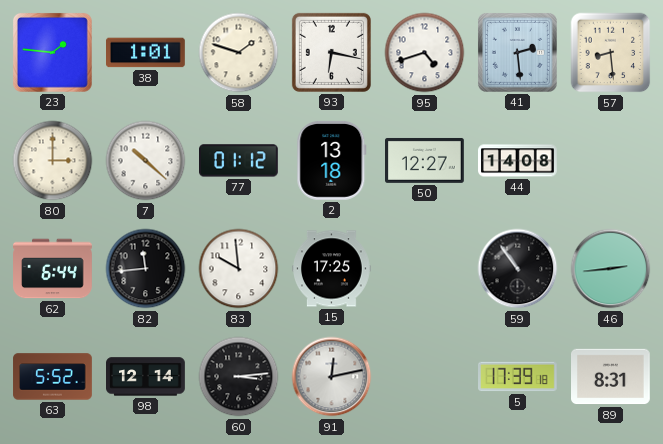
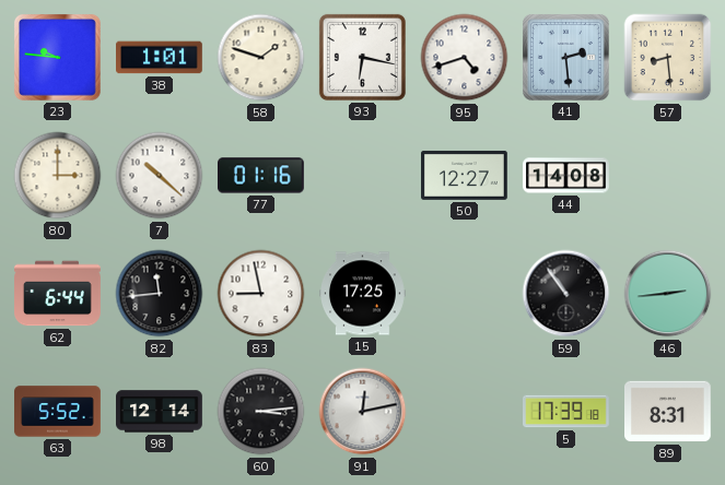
23: 1:46 -> 9:46
77: 01:12 -> 01:16
2: 13:18 -> none
83: 9:59 -> 8:58
